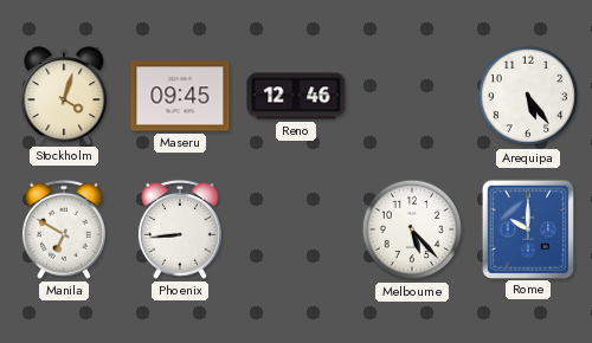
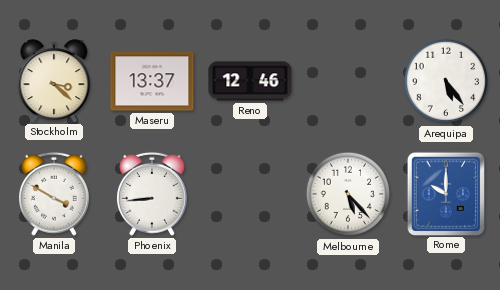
Stockholm: 4:03 -> 3:22
Maseru: 09:45 -> 13:37
Manila: 6:50 -> 3:50
